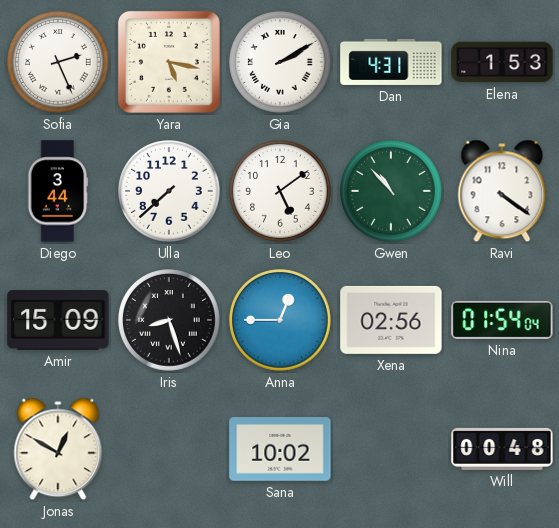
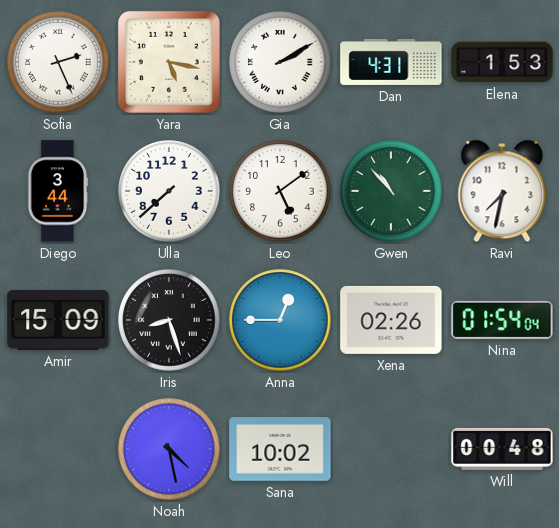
Ravi: 4:21 -> 7:32
Xena: 02:56 -> 02:26
Jonas: 12:50 -> none
Noah: none -> 4:28
